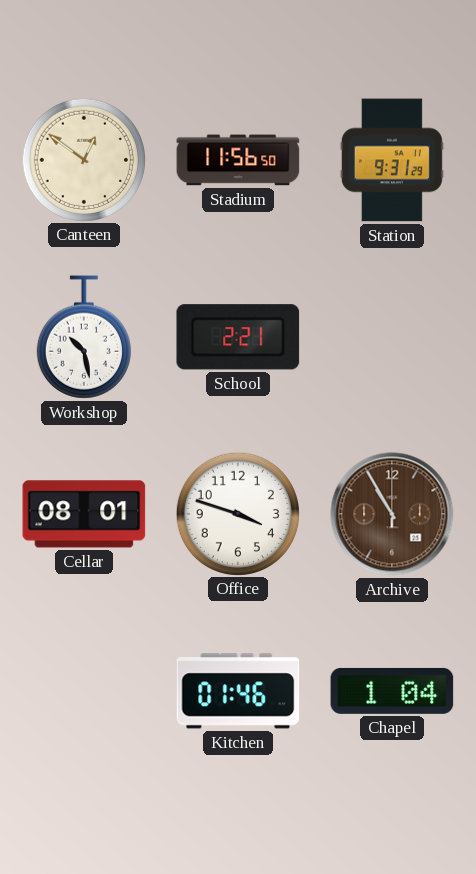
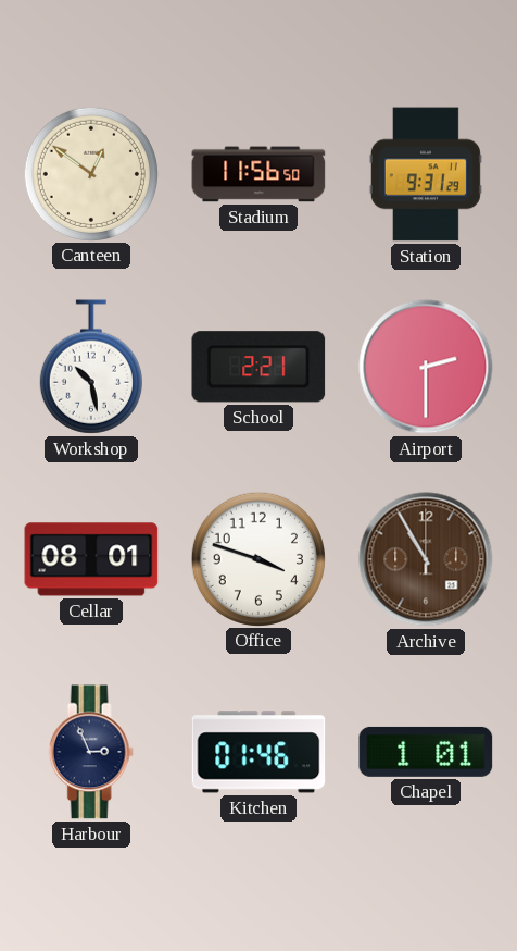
Airport: none -> 2:30
Harbour: none -> 2:56
Chapel: 1:04 -> 1:01
